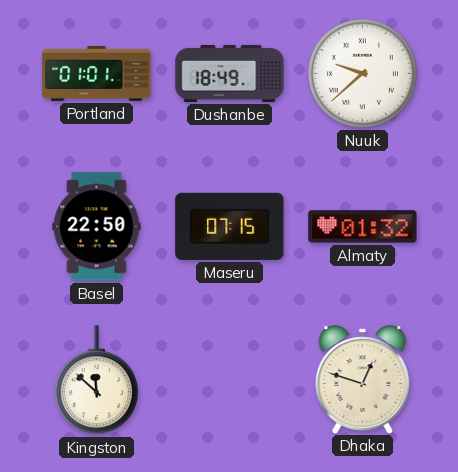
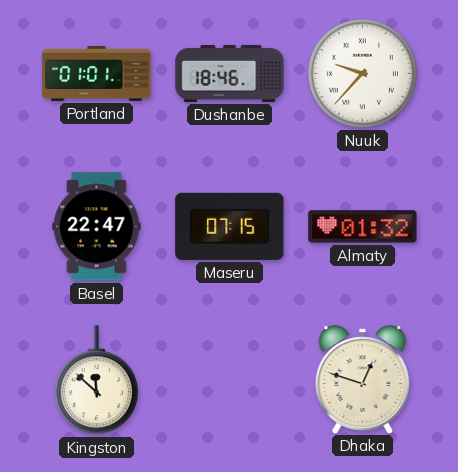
Dushanbe: 18:49 -> 18:46
Nuuk: 9:38 -> 9:37
Basel: 22:50 -> 22:47
